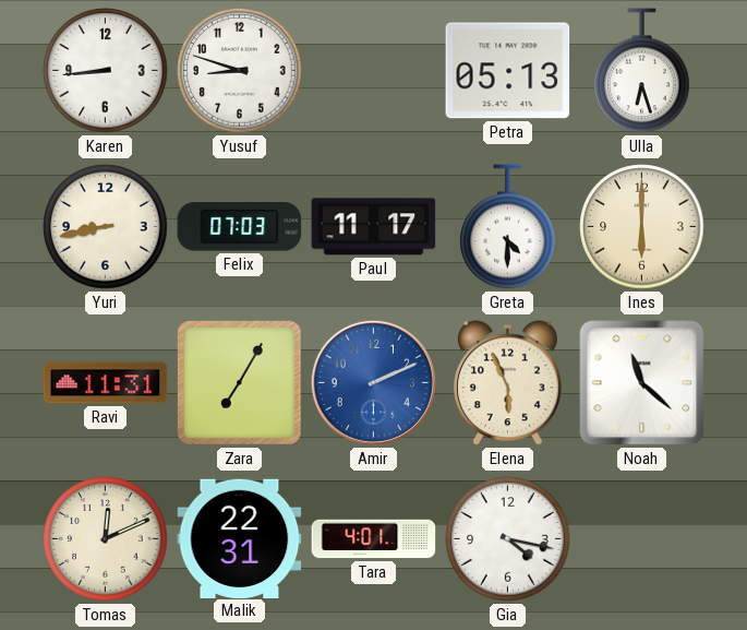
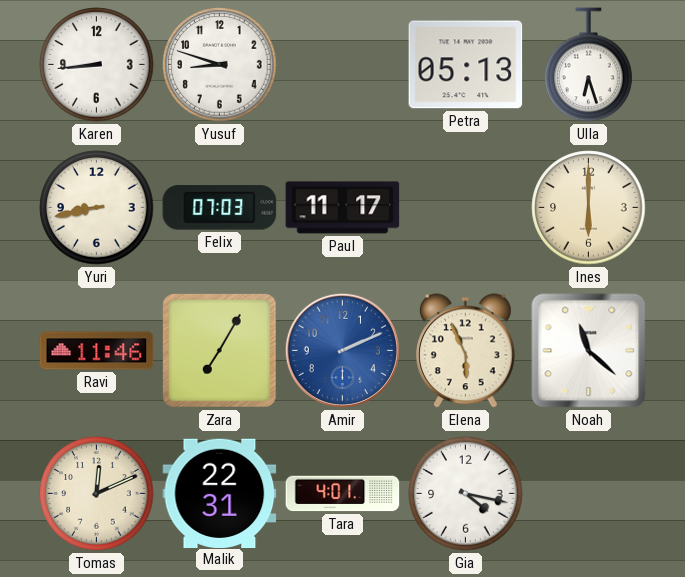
Greta: 4:30 -> none
Ravi: 11:31 -> 11:46
